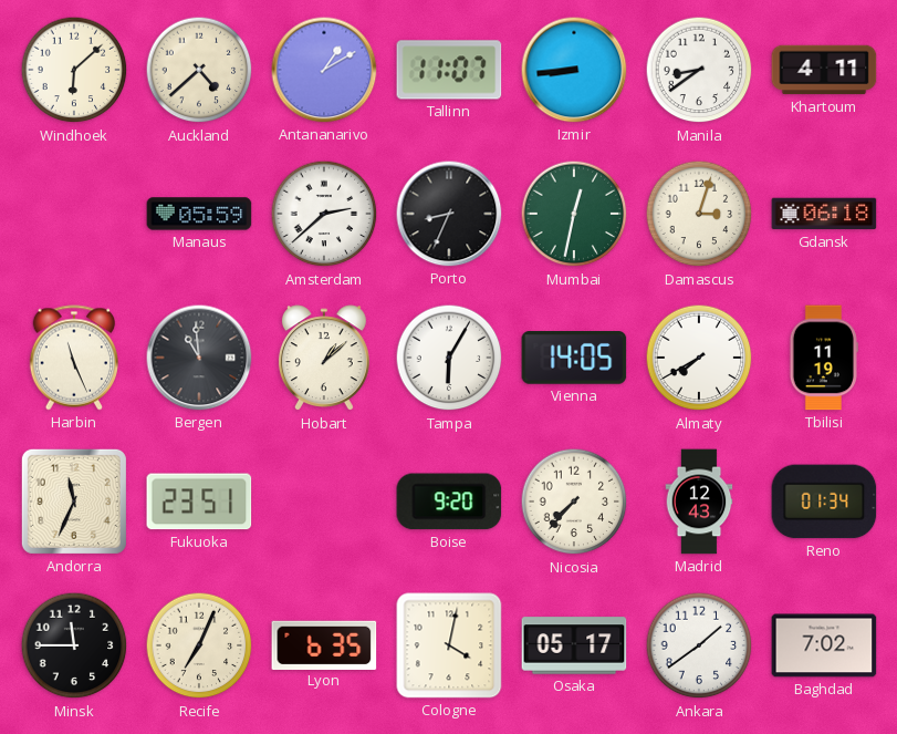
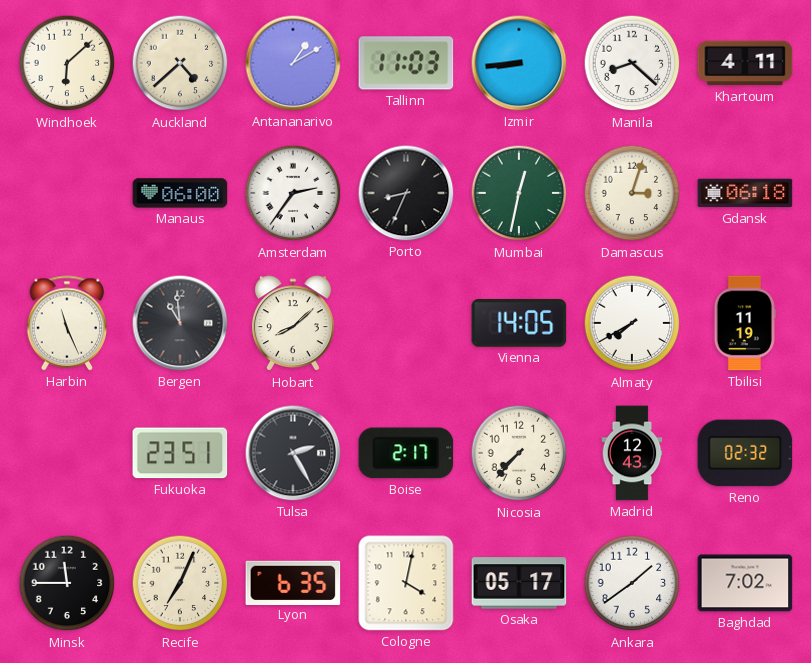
Tallinn: 11:07 -> 11:03
Manila: 8:39 -> 8:22
Manaus: 05:59 -> 06:00
Amsterdam: 2:38 -> 2:36
Hobart: 1:08 -> 8:08
Tampa: 6:05 -> none
Andorra: 11:34 -> none
Tulsa: none -> 2:25
Boise: 9:20 -> 2:17
Reno: 01:34 -> 02:32
